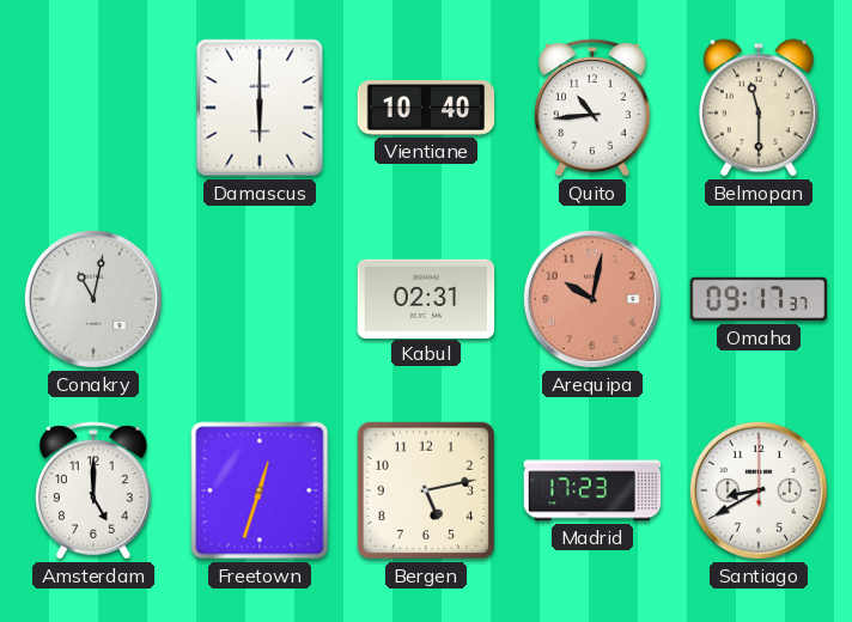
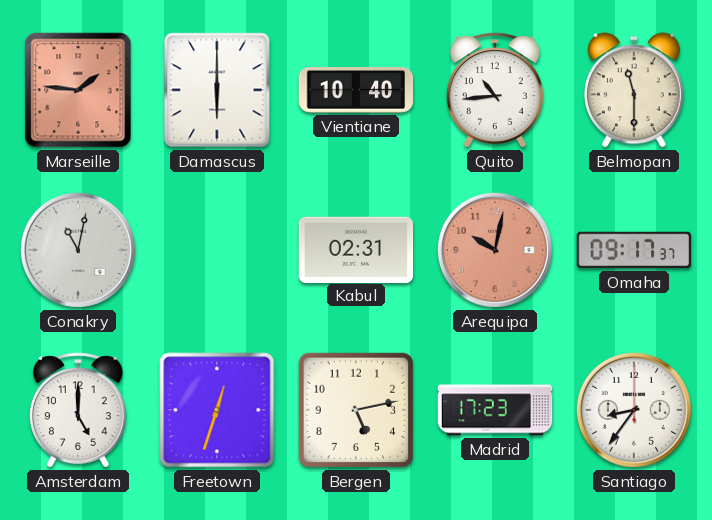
Marseille: none -> 1:46
Santiago: 8:40 -> 8:36
